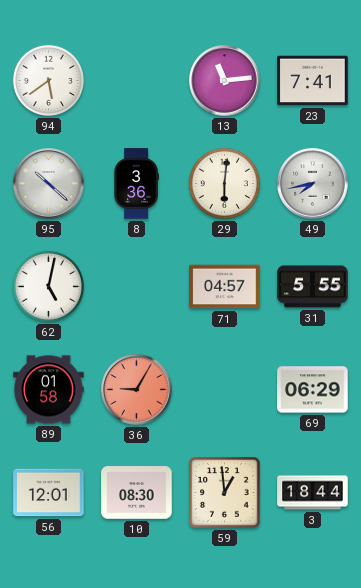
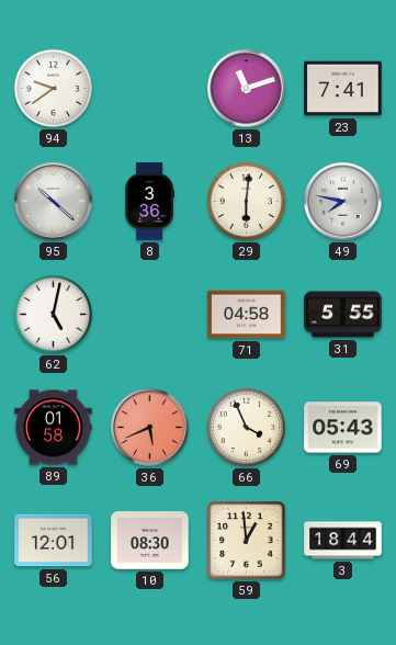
94: 5:39 -> 9:39
13: 11:14 -> 11:12
49: 7:43 -> 7:47
71: 04:57 -> 04:58
36: 9:05 -> 5:41
66: none -> 3:56
69: 06:29 -> 05:43
